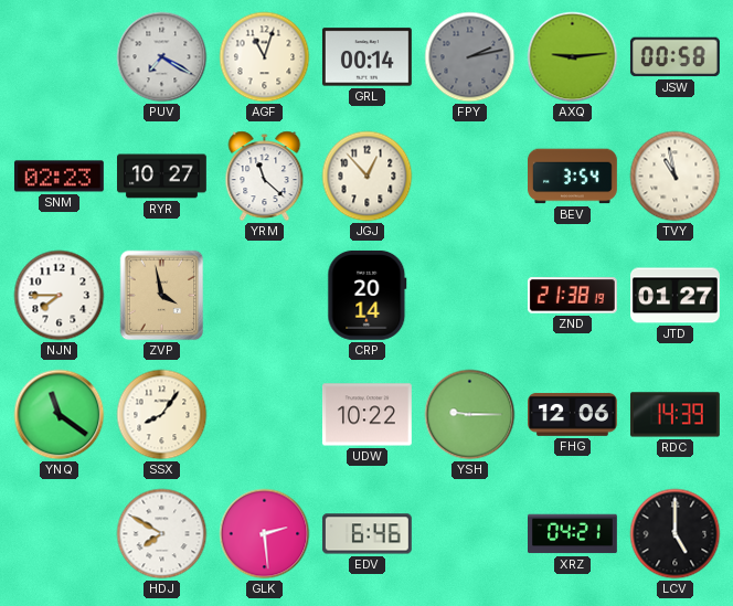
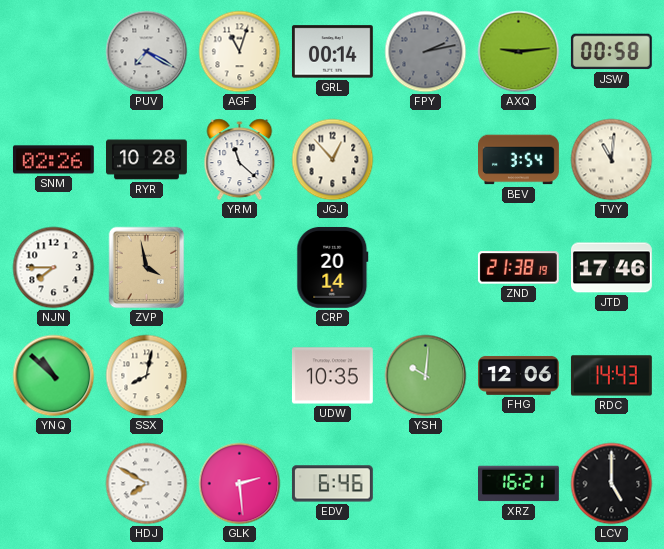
SNM: 02:23 -> 02:26
RYR: 10:27 -> 10:28
TVY: 10:58 -> 11:01
JTD: 01:27 -> 17:46
YNQ: 11:21 -> 10:52
SSX: 8:06 -> 8:02
UDW: 10:22 -> 10:35
YSH: 9:15 -> 10:01
RDC: 14:39 -> 14:43
XRZ: 04:21 -> 16:21
